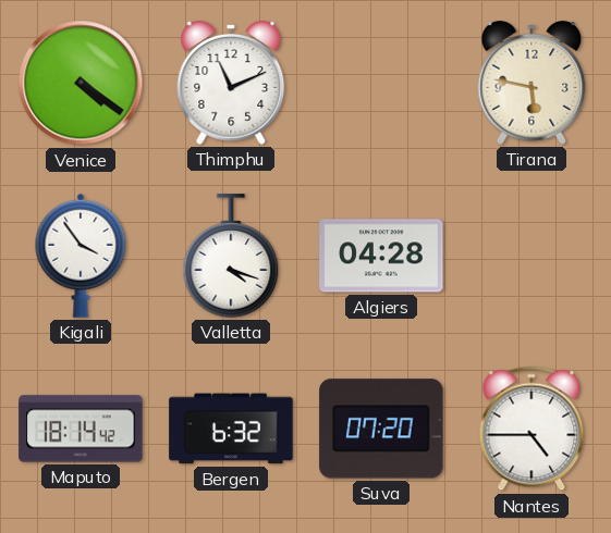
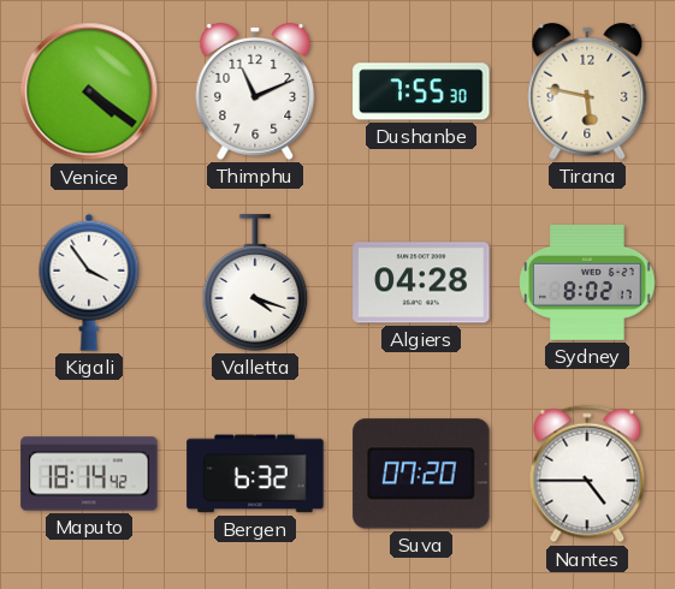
Dushanbe: none -> 7:55
Sydney: none -> 8:02
